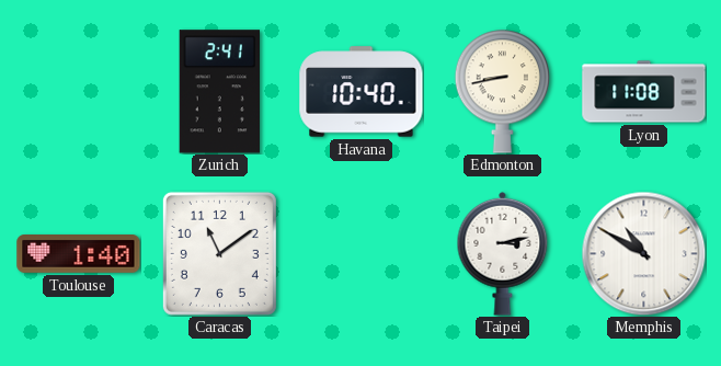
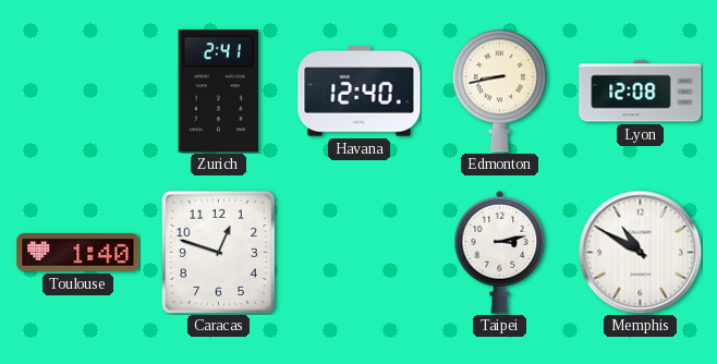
Havana: 10:40 -> 12:40
Lyon: 11:08 -> 12:08
Caracas: 11:09 -> 12:48
